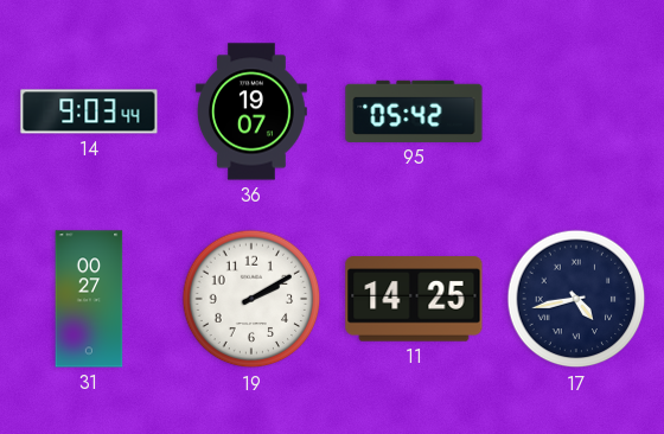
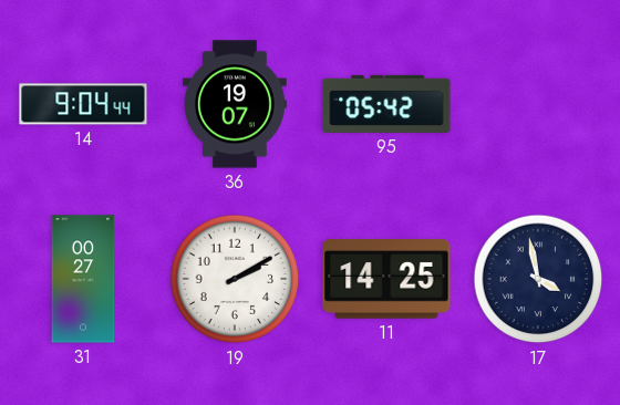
14: 9:03 -> 9:04
17: 4:43 -> 3:58
